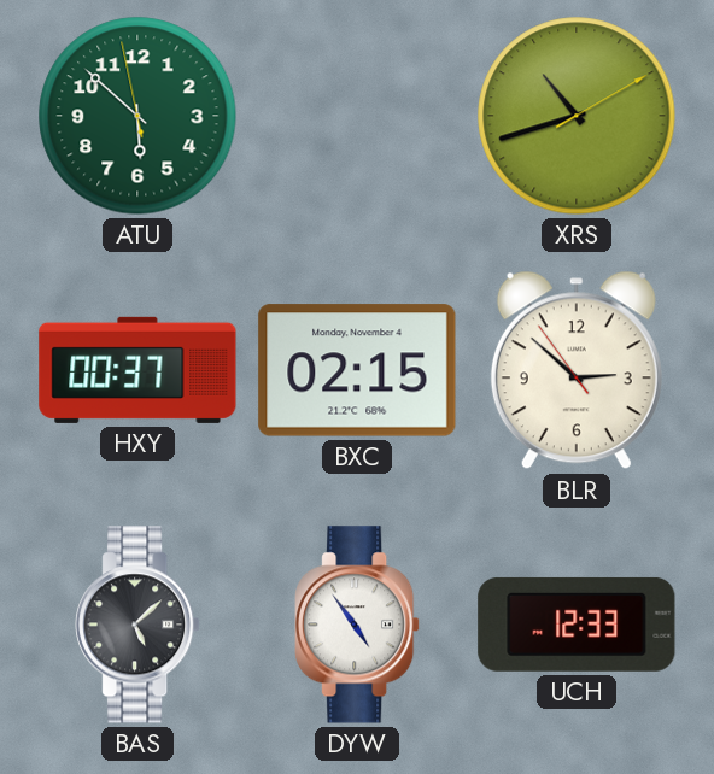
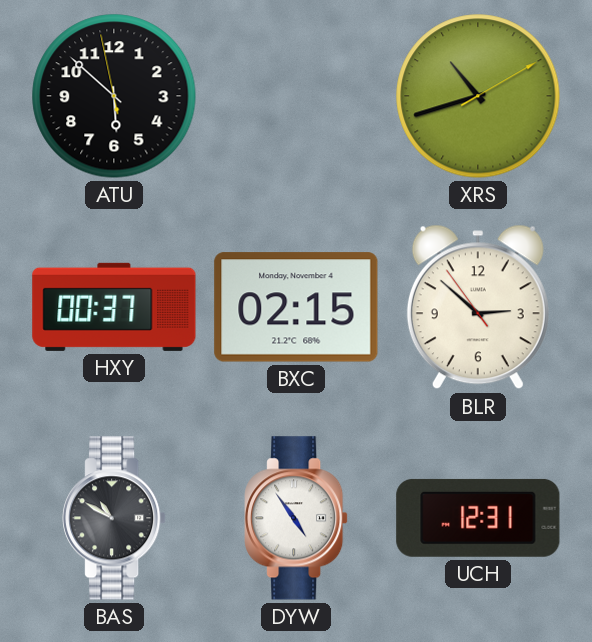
ATU dial: green -> black
BAS: 5:08 -> 10:50
UCH: 12:33 -> 12:31
